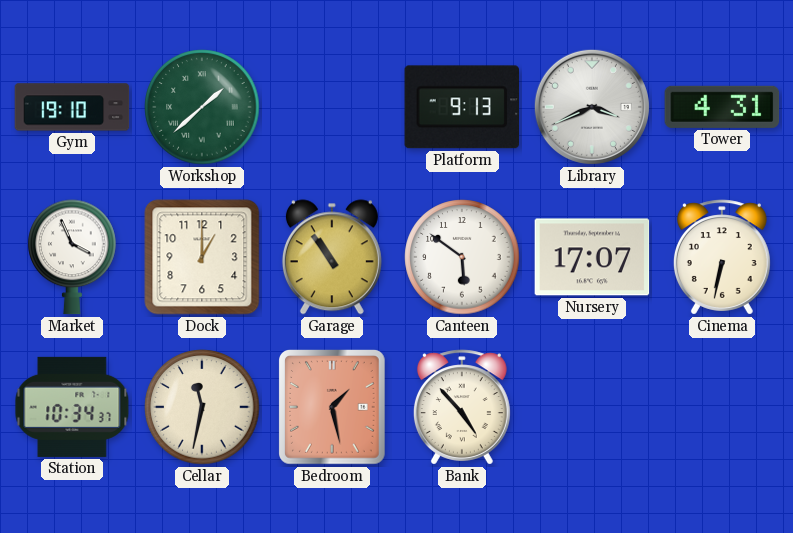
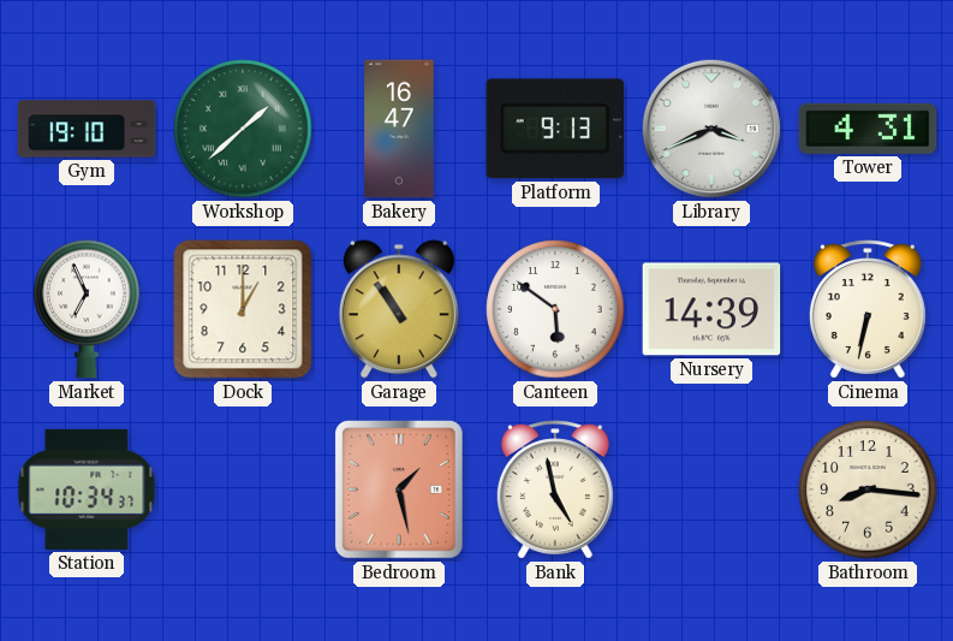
Bakery: none -> 16:47
Market: 3:56 -> 6:56
Nursery: 17:07 -> 14:39
Cellar: 11:32 -> none
Bank: 4:53 -> 4:58
Bathroom: none -> 8:16
